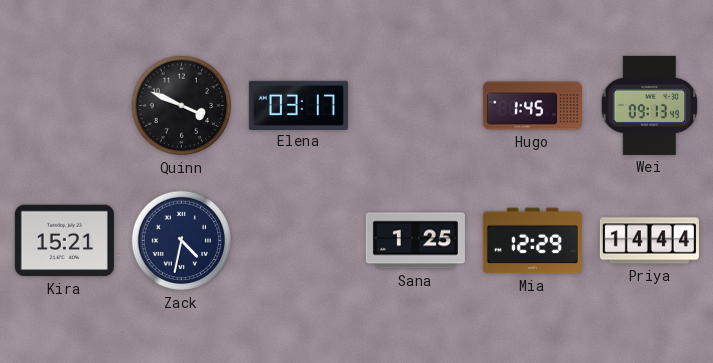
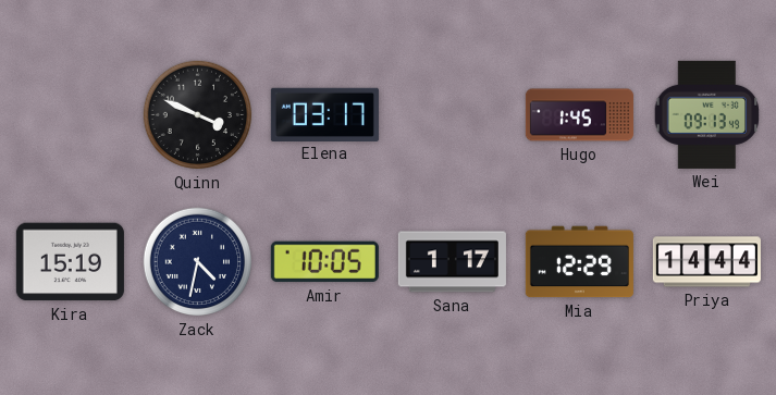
Kira: 15:21 -> 15:19
Amir: none -> 10:05
Sana: 1:25 -> 1:17
